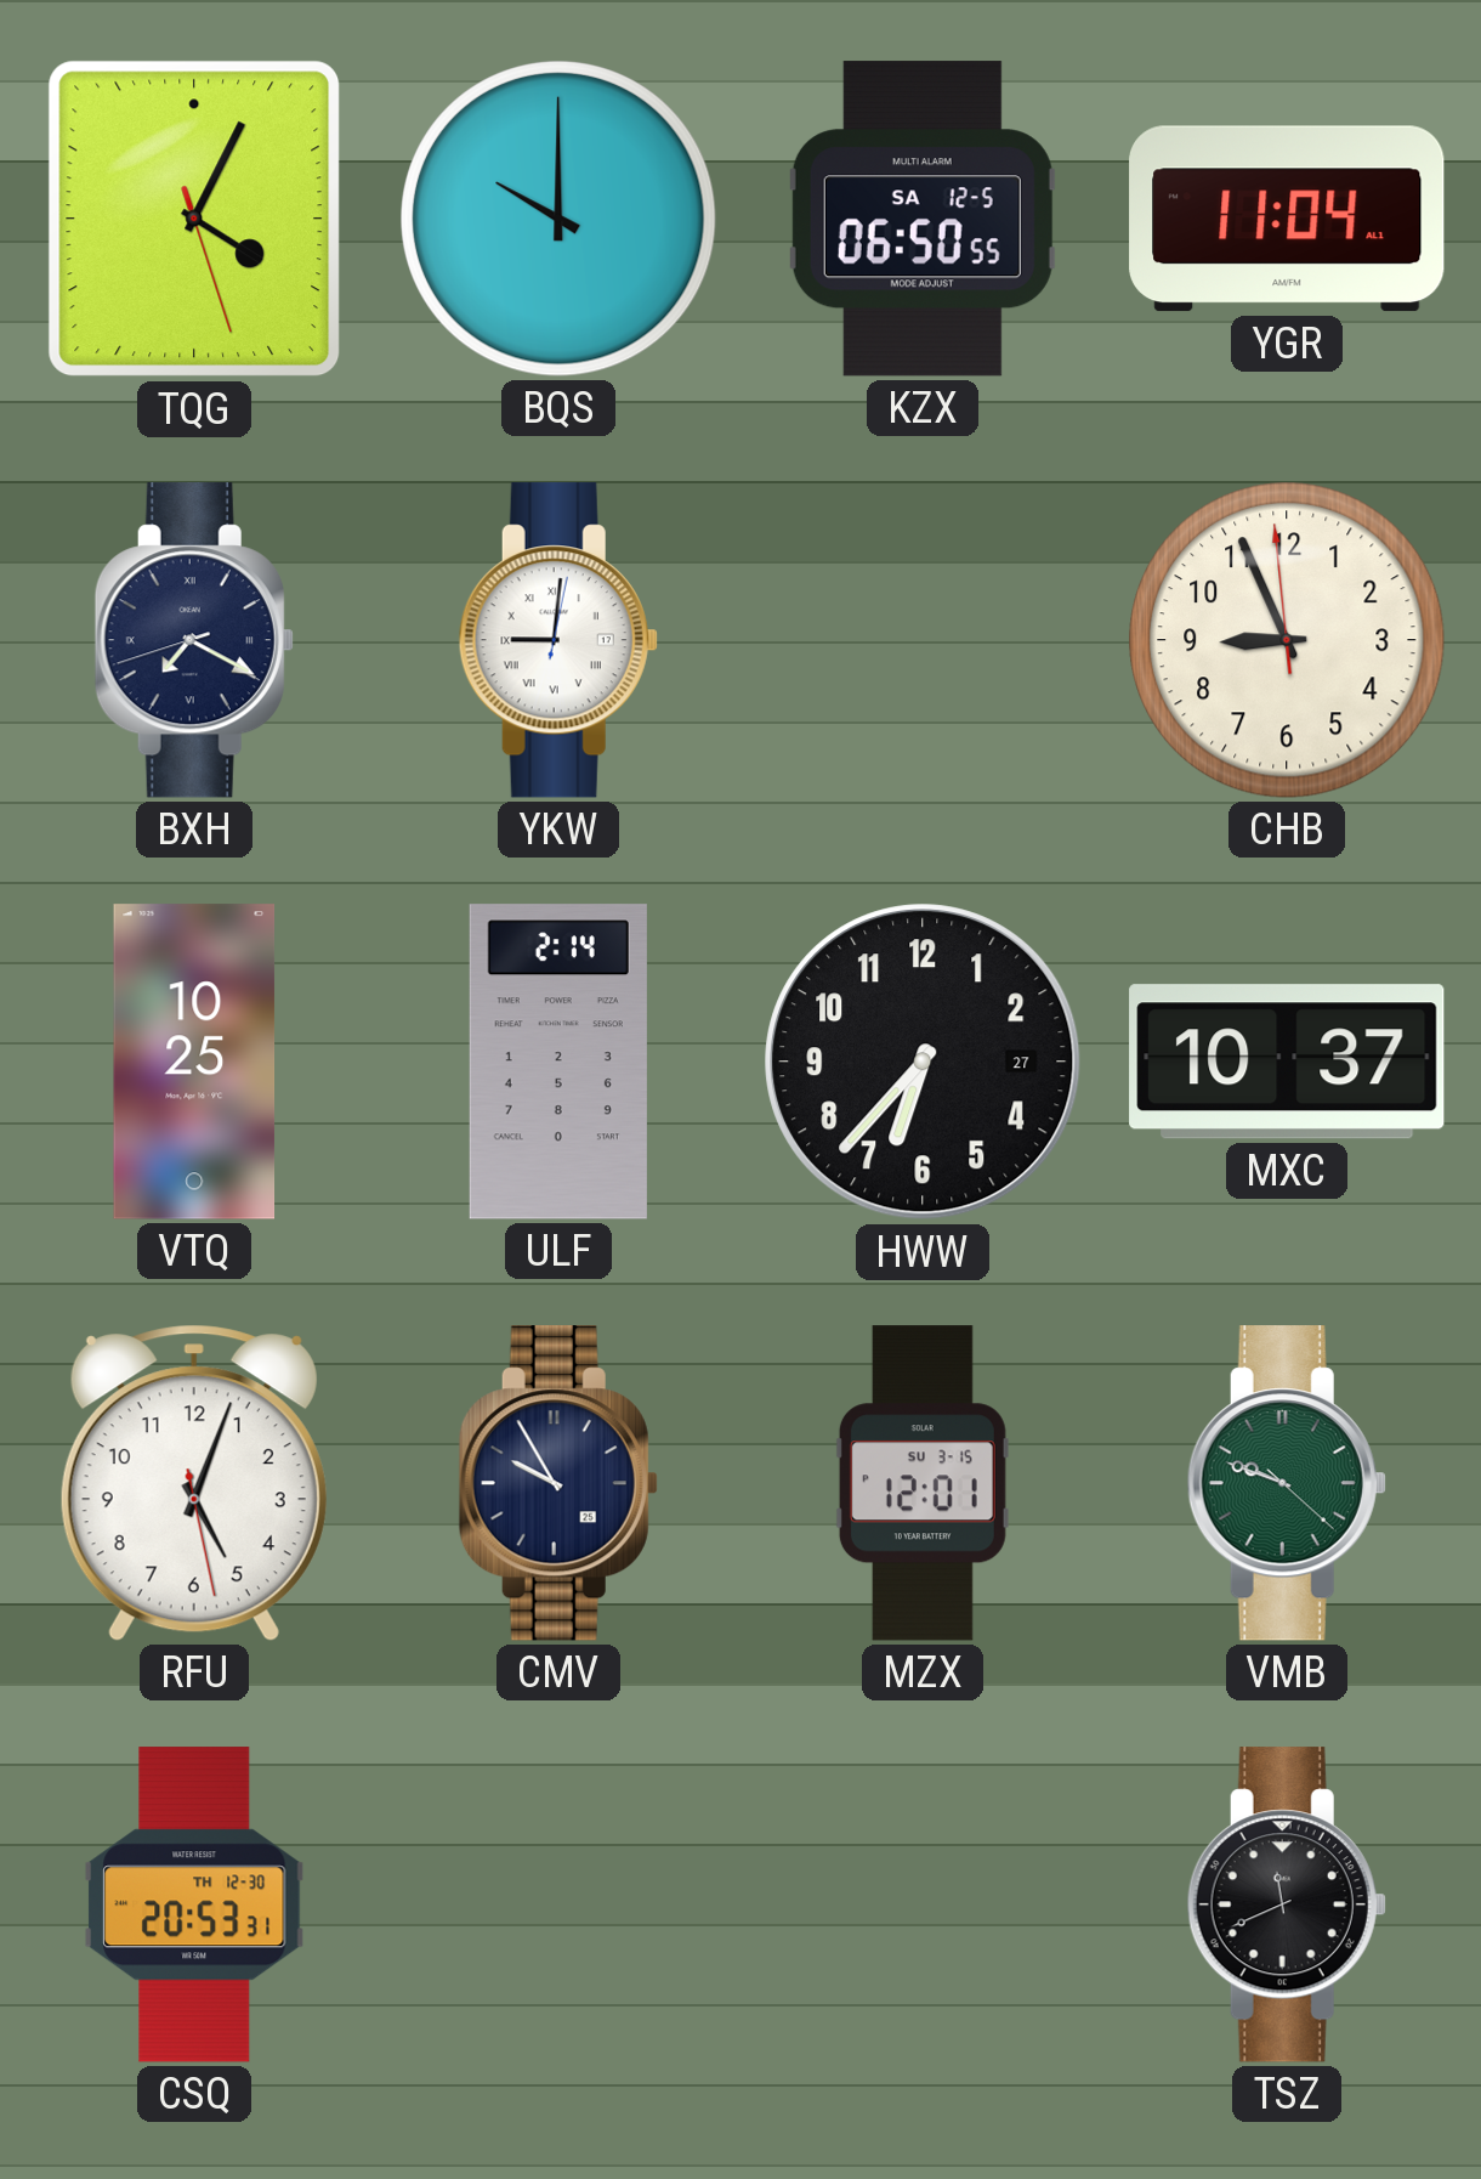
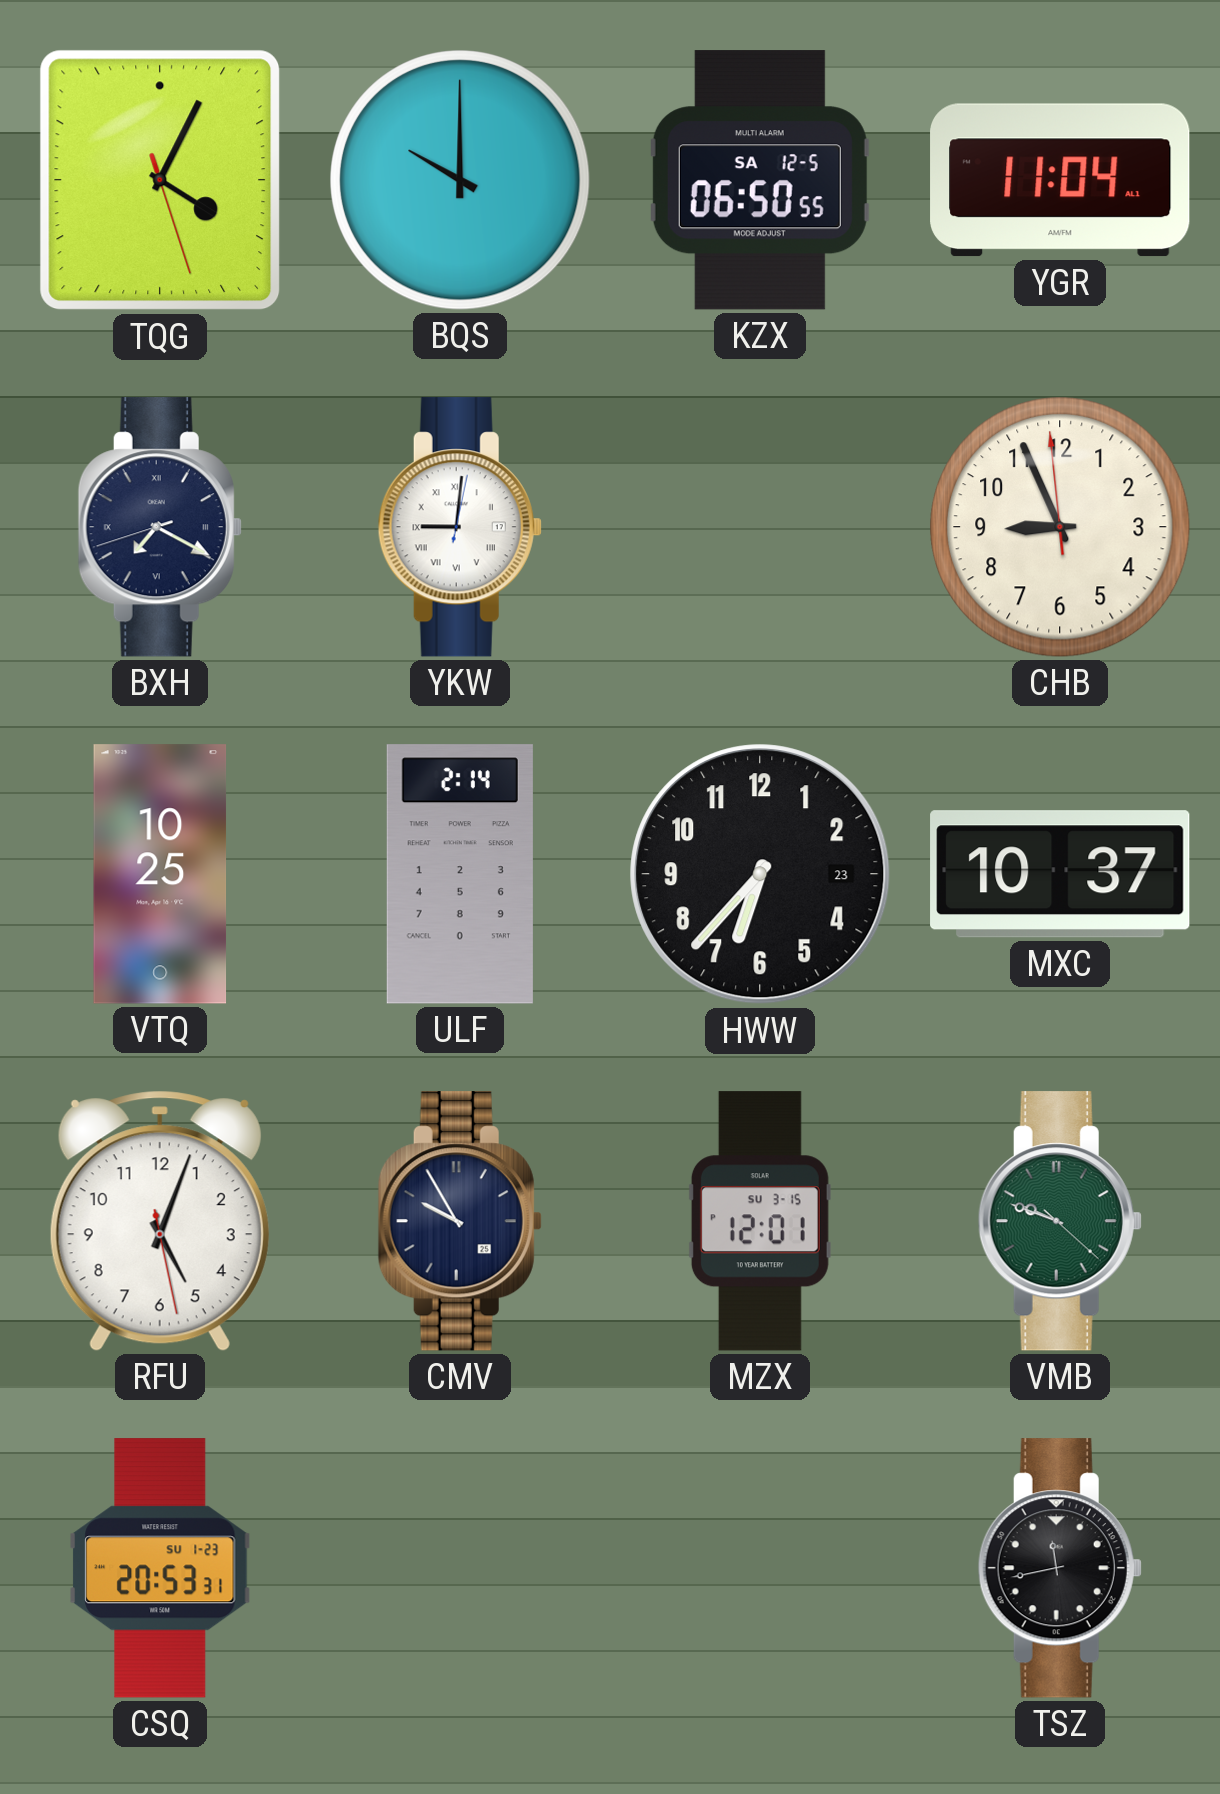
HWW date: 27 -> 23
CSQ date: TH 12-30 -> SU 1-23
TSZ: 11:41 -> 11:43
